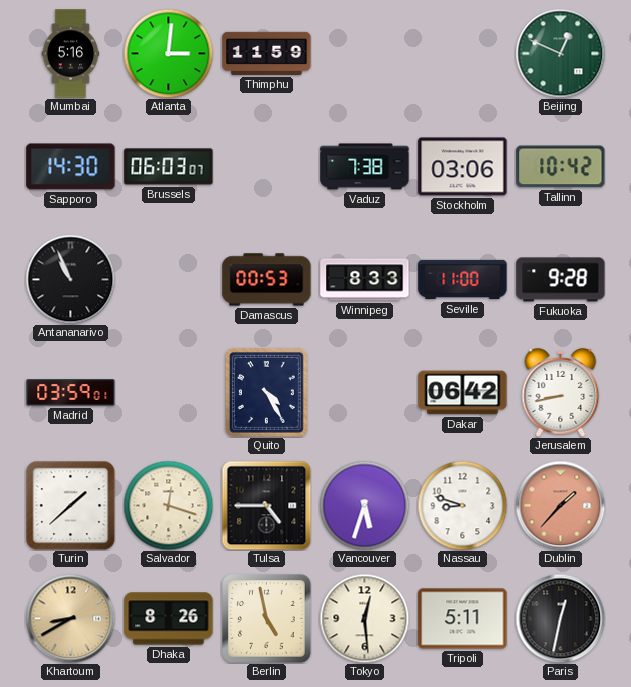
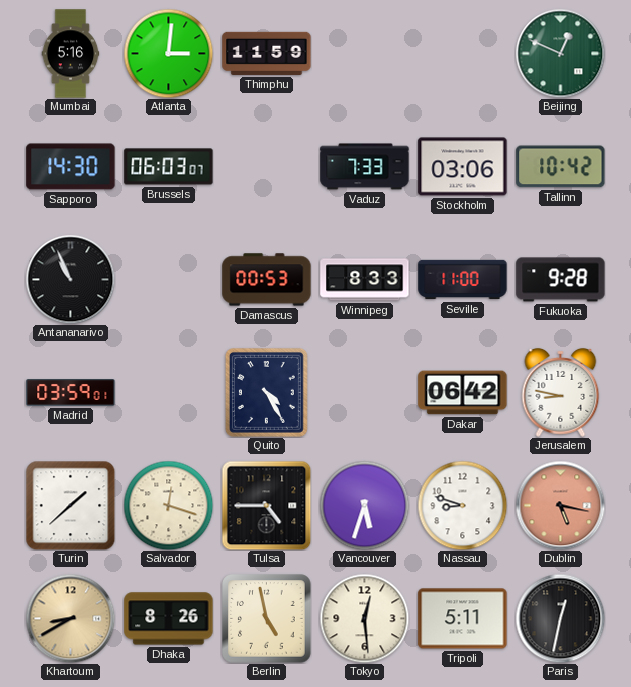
Vaduz: 7:38 -> 7:33
Jerusalem: 8:43 -> 8:47
Dublin: 1:37 -> 5:17
